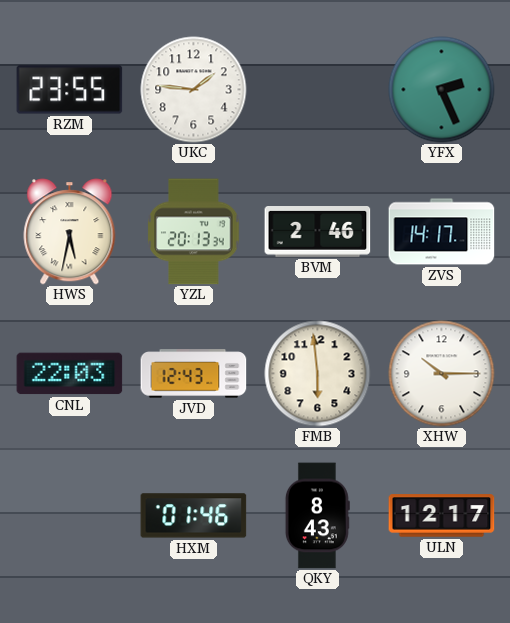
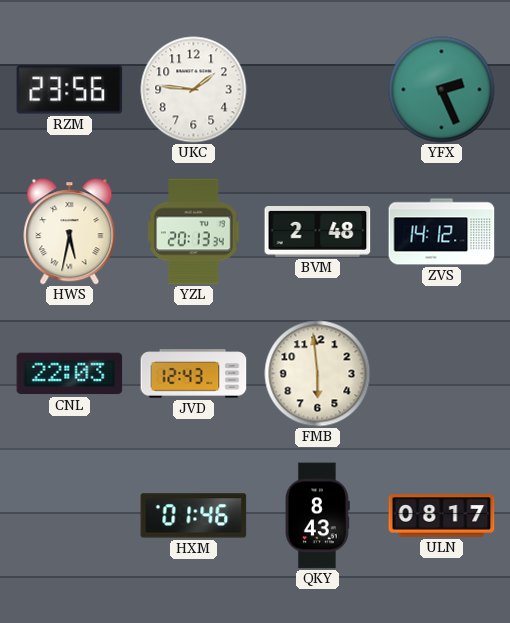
RZM: 23:55 -> 23:56
BVM: 2:46 -> 2:48
ZVS: 14:17 -> 14:12
XHW: 10:15 -> none
ULN: 12:17 -> 08:17
